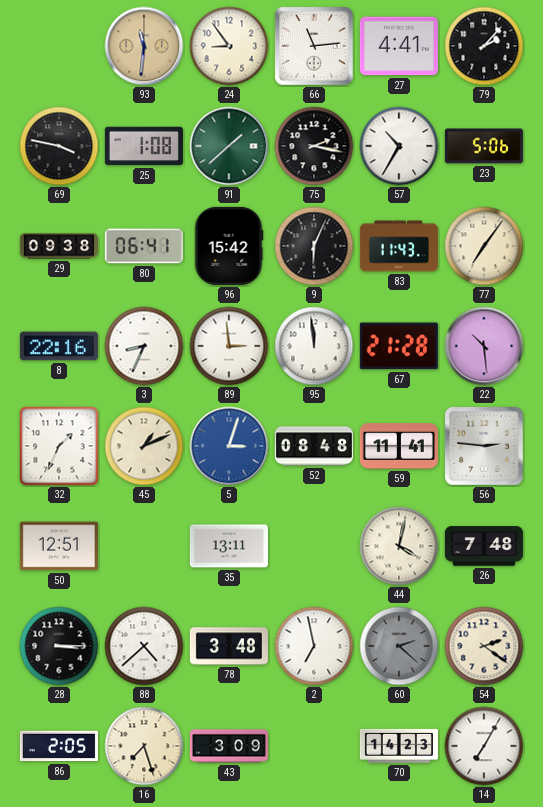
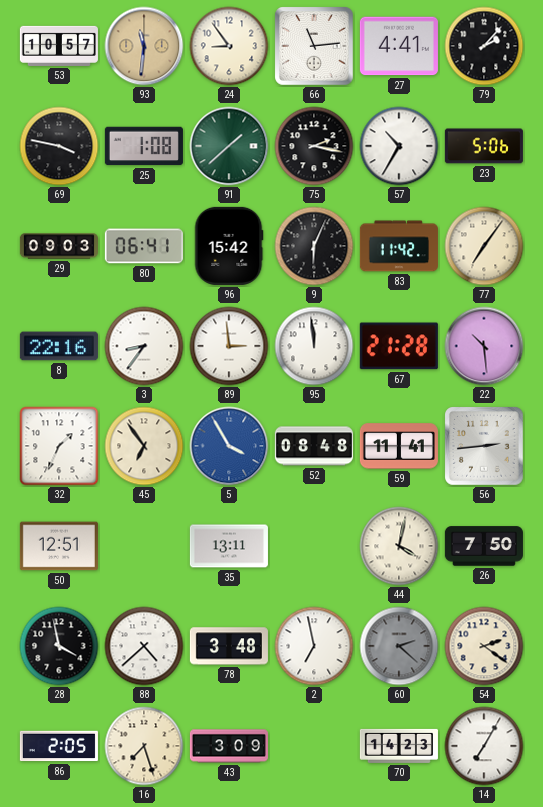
53: none -> 10:57
29: 09:38 -> 09:03
83: 11:43 -> 11:42
3: 8:34 -> 8:36
45: 1:11 -> 6:54
5: 3:03 -> 3:55
56: 2:46 -> 2:44
26: 7:48 -> 7:50
28: 3:15 -> 3:58
